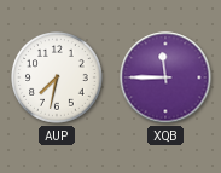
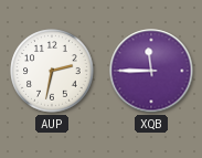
AUP: 7:32 -> 2:32
